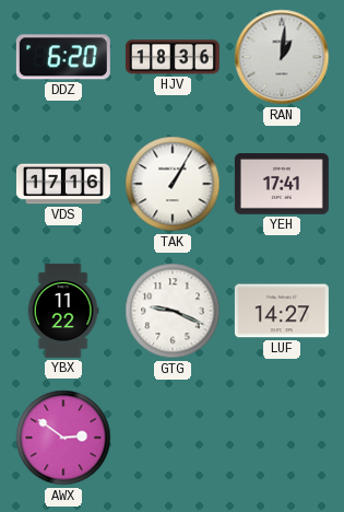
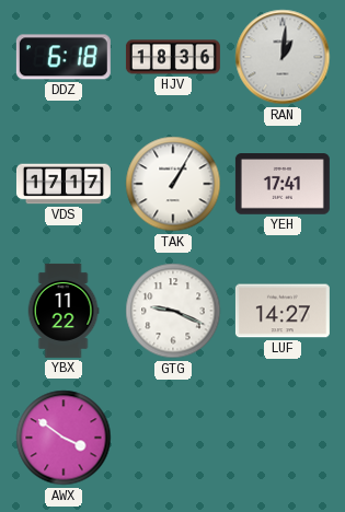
DDZ: 6:20 -> 6:18
VDS: 17:16 -> 17:17
AWX: 2:51 -> 3:51
